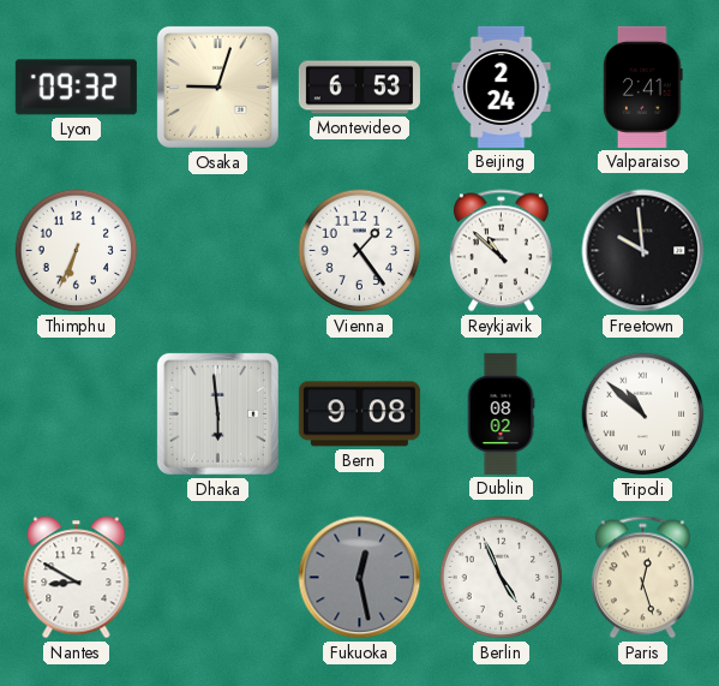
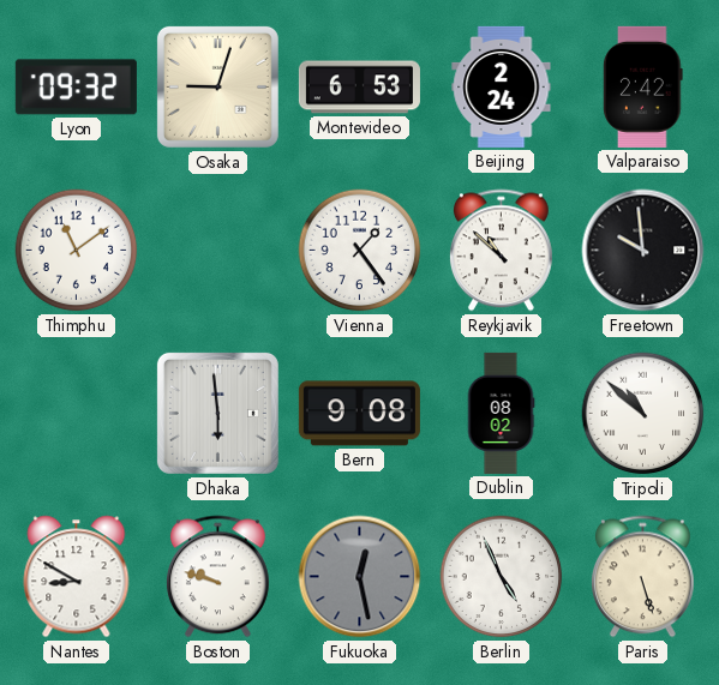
Valparaiso: 2:41 -> 2:42
Thimphu: 6:34 -> 11:09
Boston: none -> 9:48
Paris: 12:27 -> 5:27
